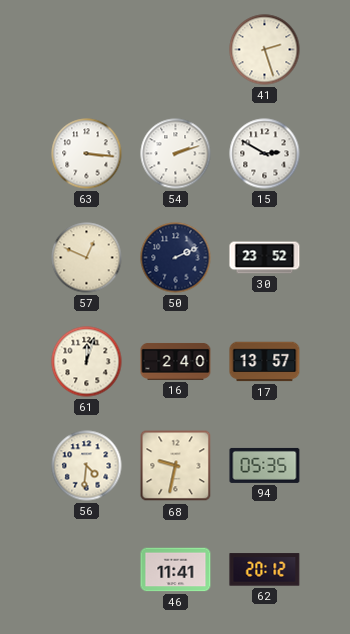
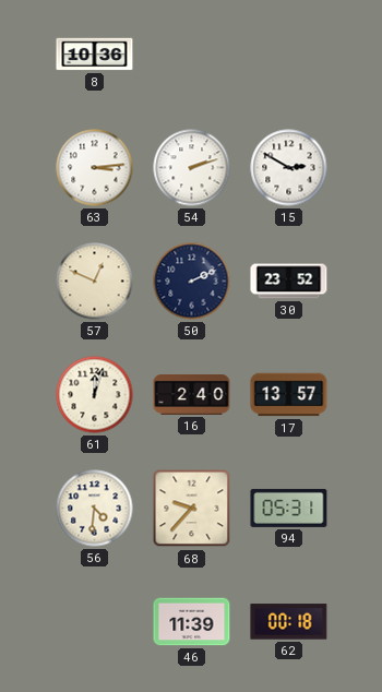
8: none -> 10:36
41: 2:27 -> none
63: 3:16 -> 3:14
68: 9:32 -> 9:37
94: 05:35 -> 05:31
46: 11:41 -> 11:39
62: 20:12 -> 00:18
